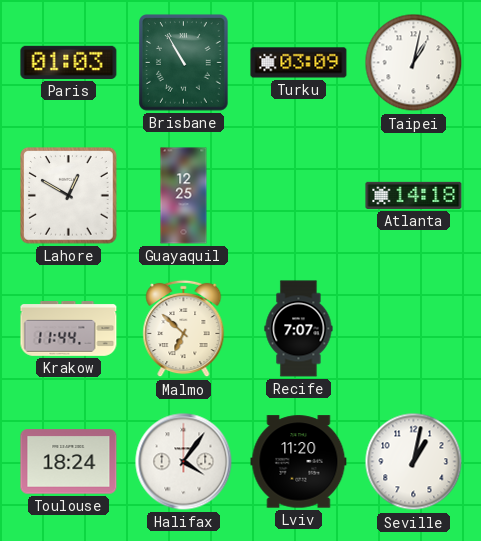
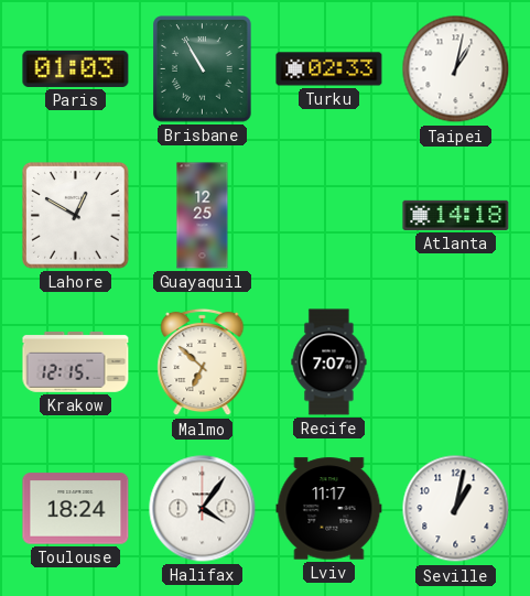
Turku: 03:09 -> 02:33
Krakow: 11:44 -> 12:15
Lviv: 11:20 -> 11:17
